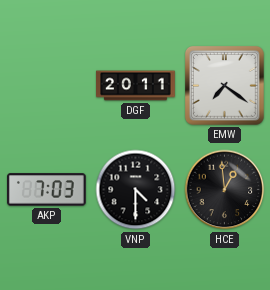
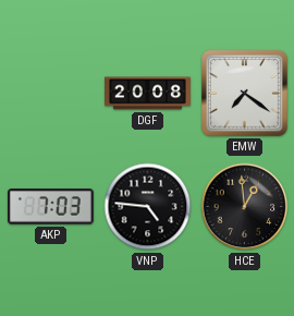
DGF: 20:11 -> 20:08
VNP: 4:30 -> 4:46
